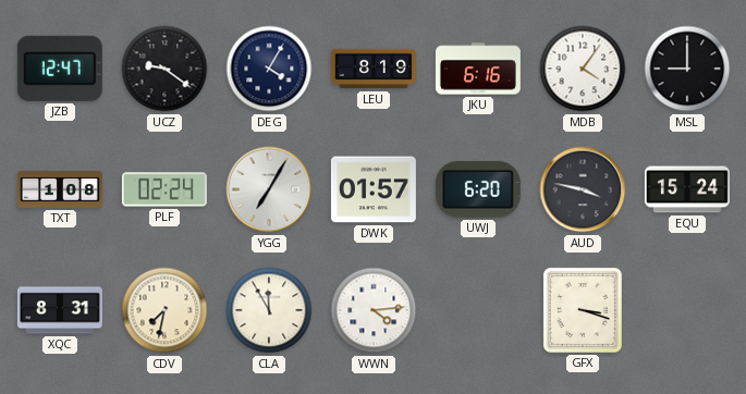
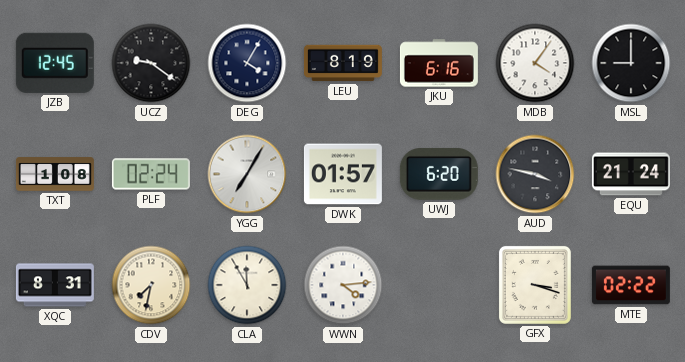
JZB: 12:47 -> 12:45
EQU: 15:24 -> 21:24
MTE: none -> 02:22
